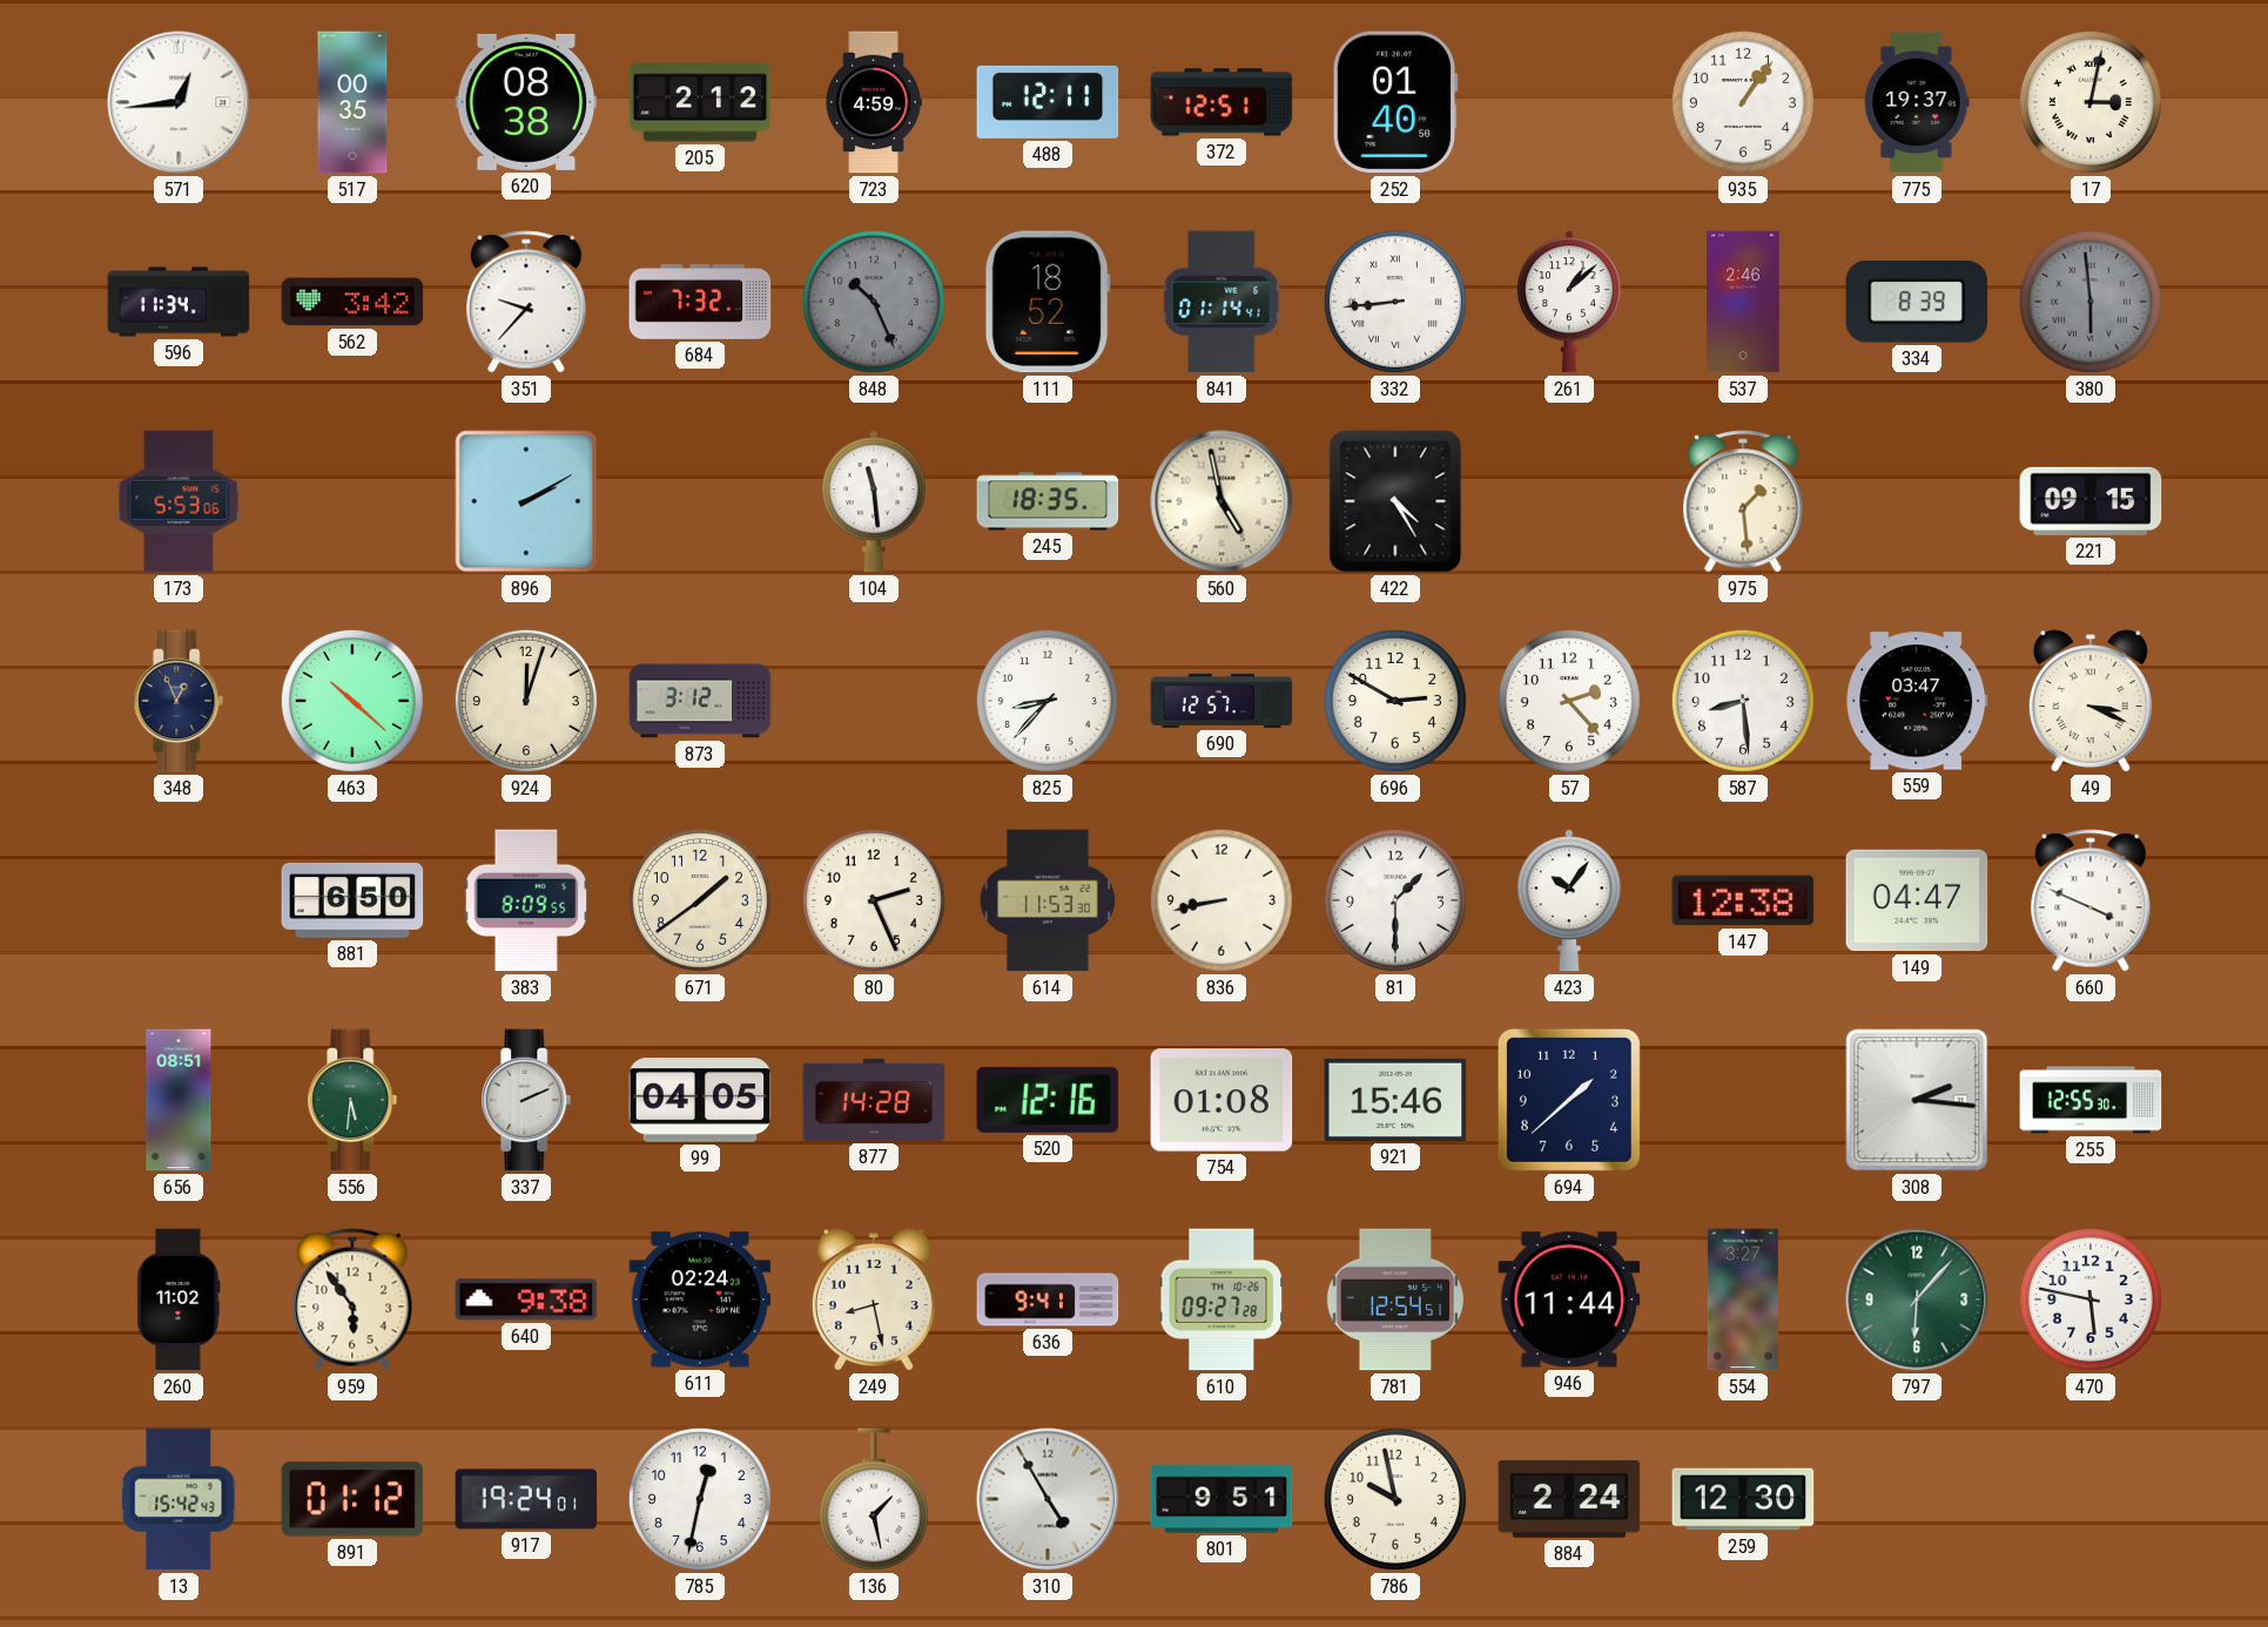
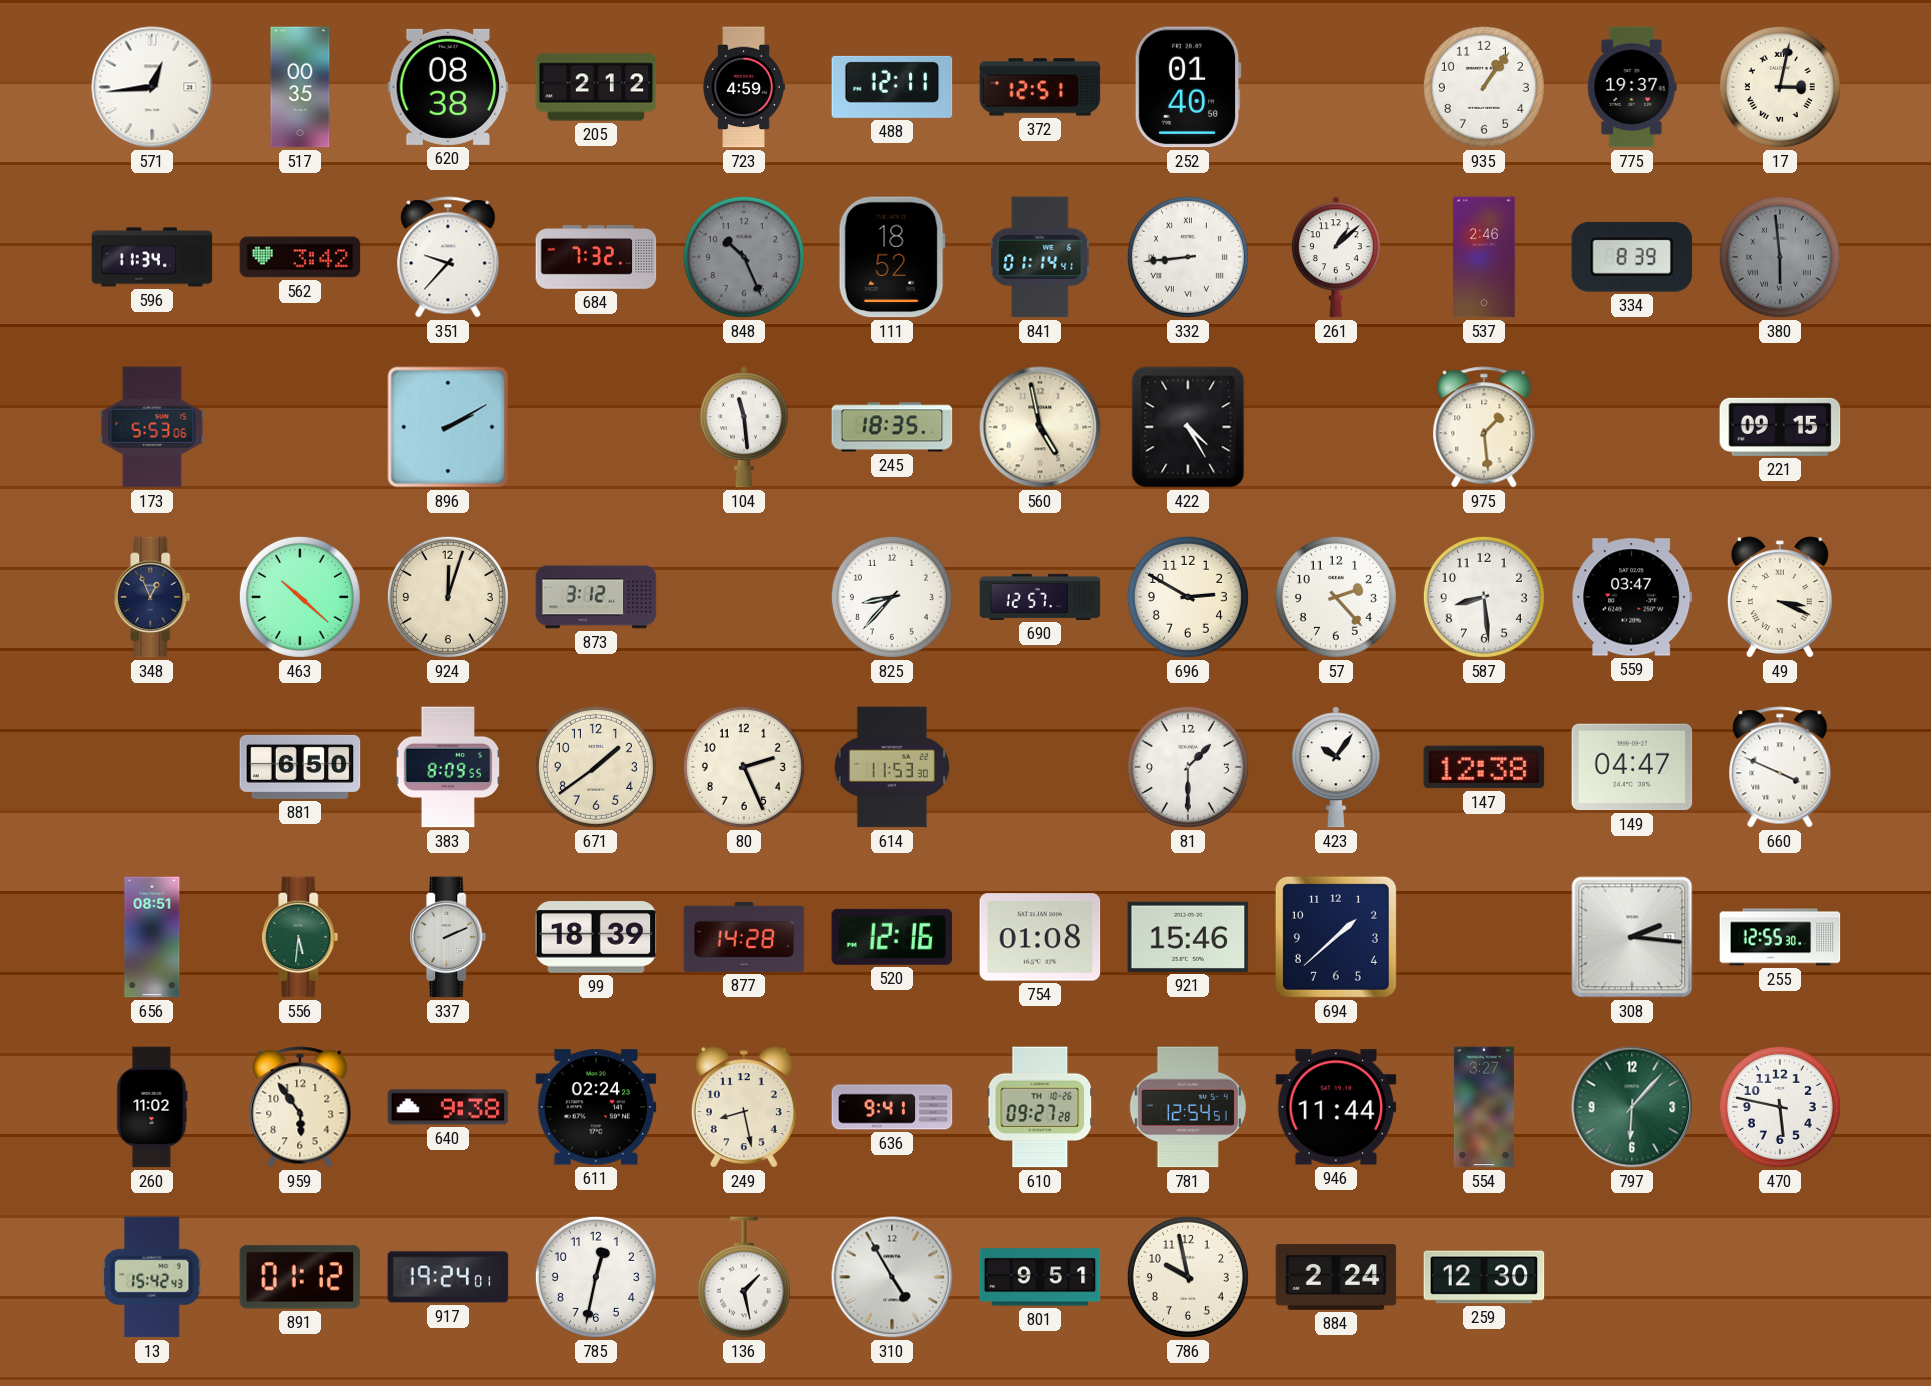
836: 8:43 -> none
99: 04:05 -> 18:39
